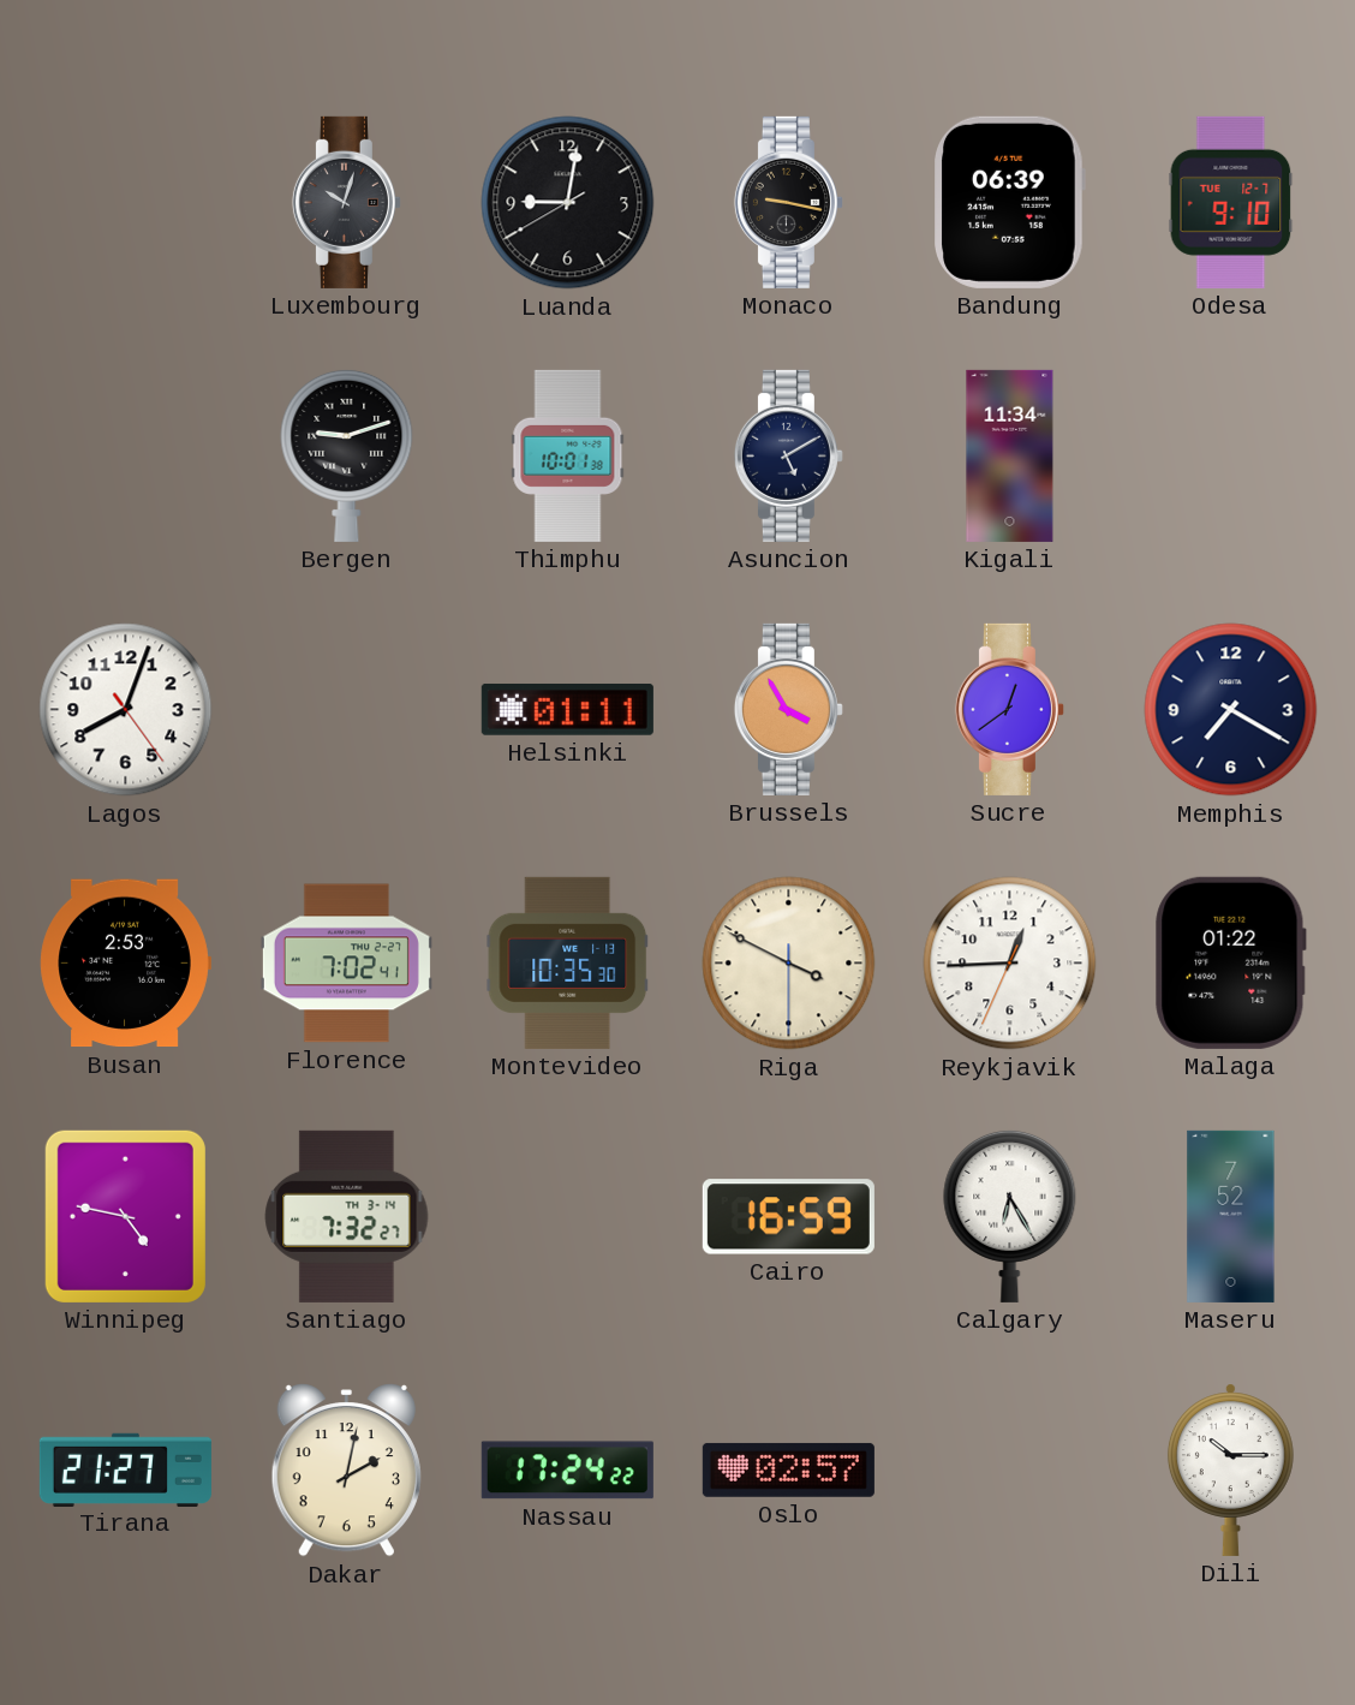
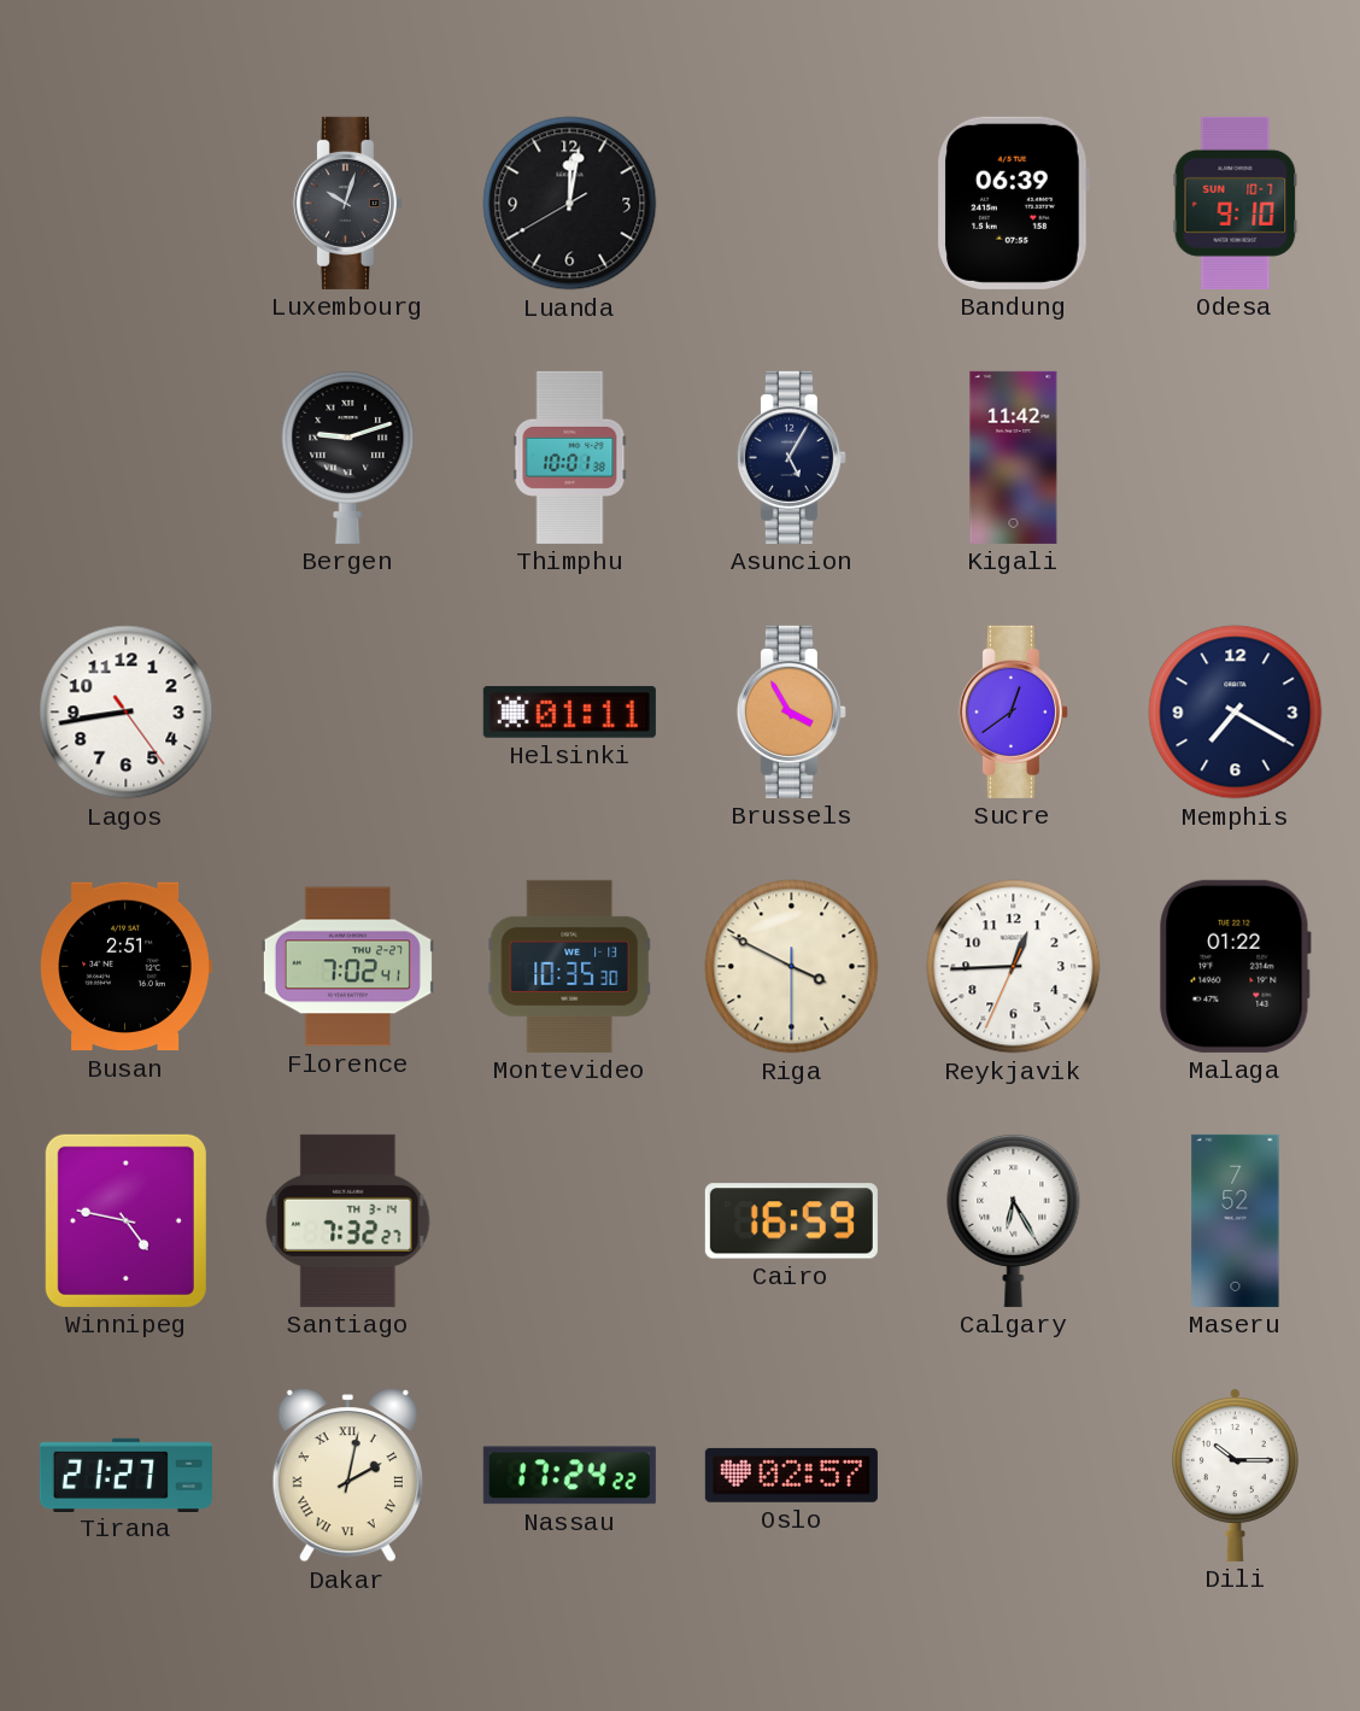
Luanda: 9:01 -> 12:01
Monaco: 9:17 -> none
Odesa date: TUE 12-7 -> SUN 10-7
Asuncion: 5:10 -> 5:05
Kigali: 11:34 -> 11:42
Lagos: 8:03 -> 8:43
Busan: 2:53 -> 2:51
Dakar numerals: Arabic -> Roman
